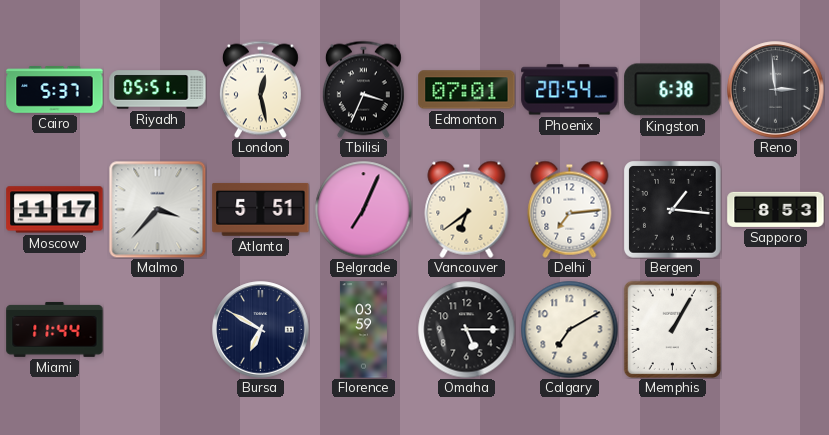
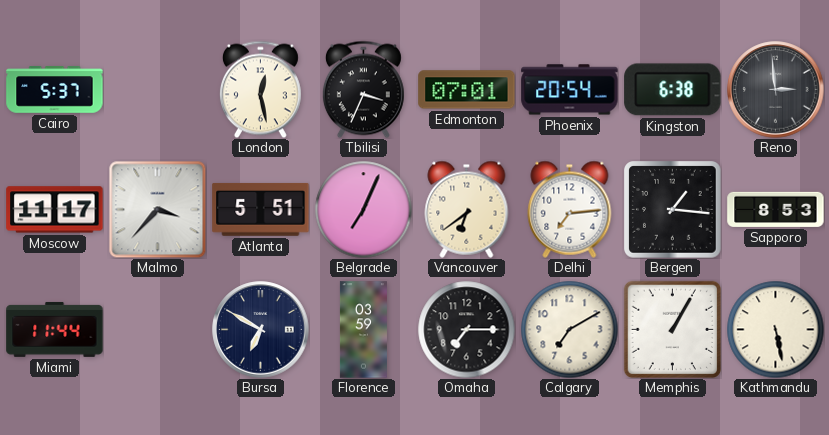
Riyadh: 05:51 -> none
Omaha: 5:15 -> 7:15
Kathmandu: none -> 5:28
